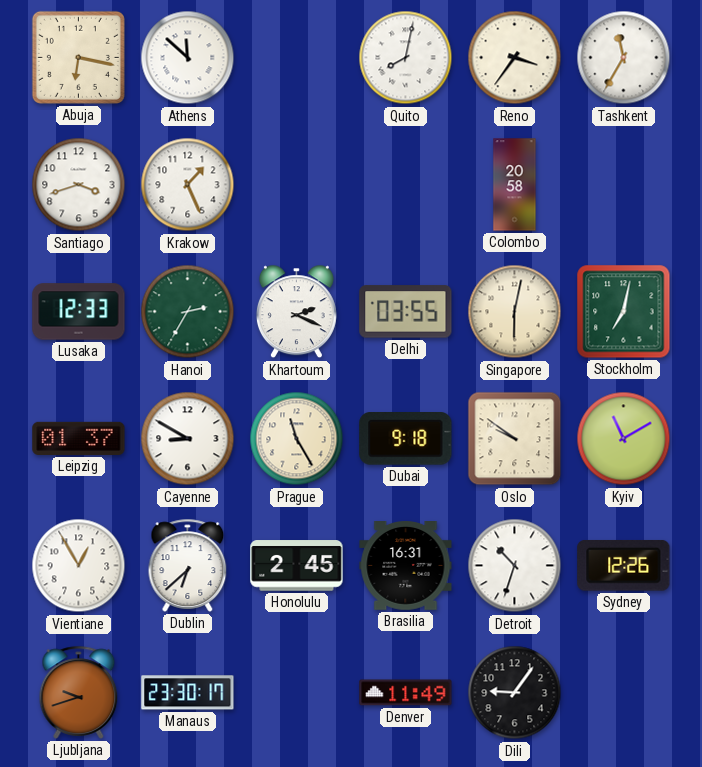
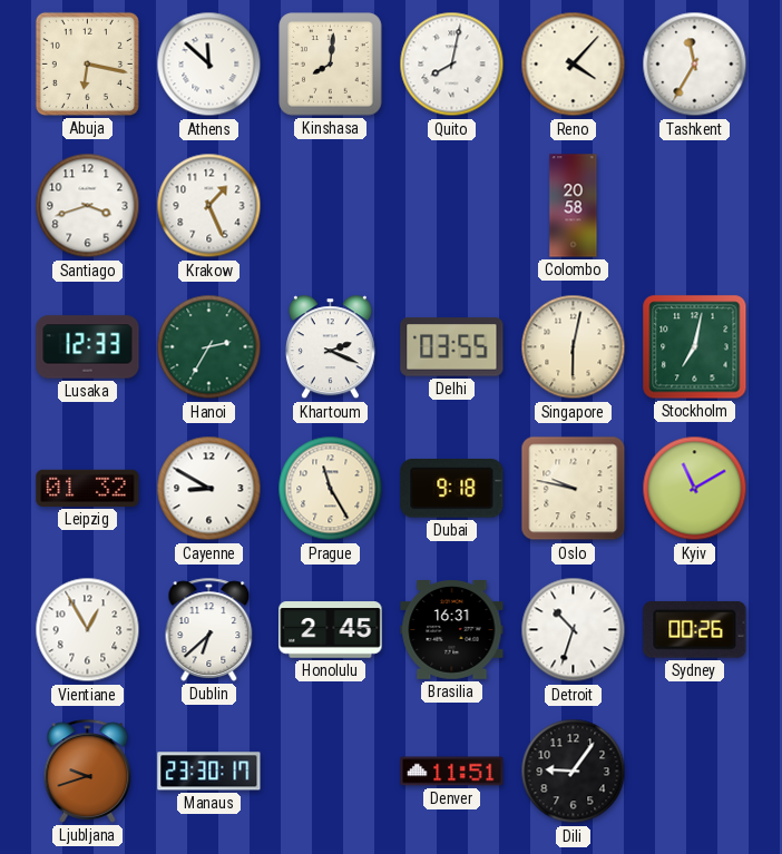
Kinshasa: none -> 8:01
Reno: 3:36 -> 4:07
Leipzig: 01:37 -> 01:32
Oslo: 9:51 -> 9:47
Sydney: 12:26 -> 00:26
Denver: 11:49 -> 11:51
